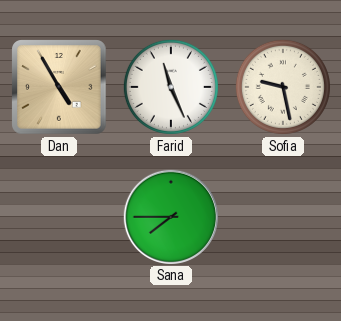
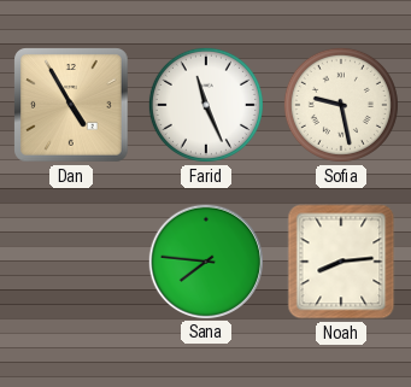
Sana: 7:45 -> 7:46
Noah: none -> 8:14
